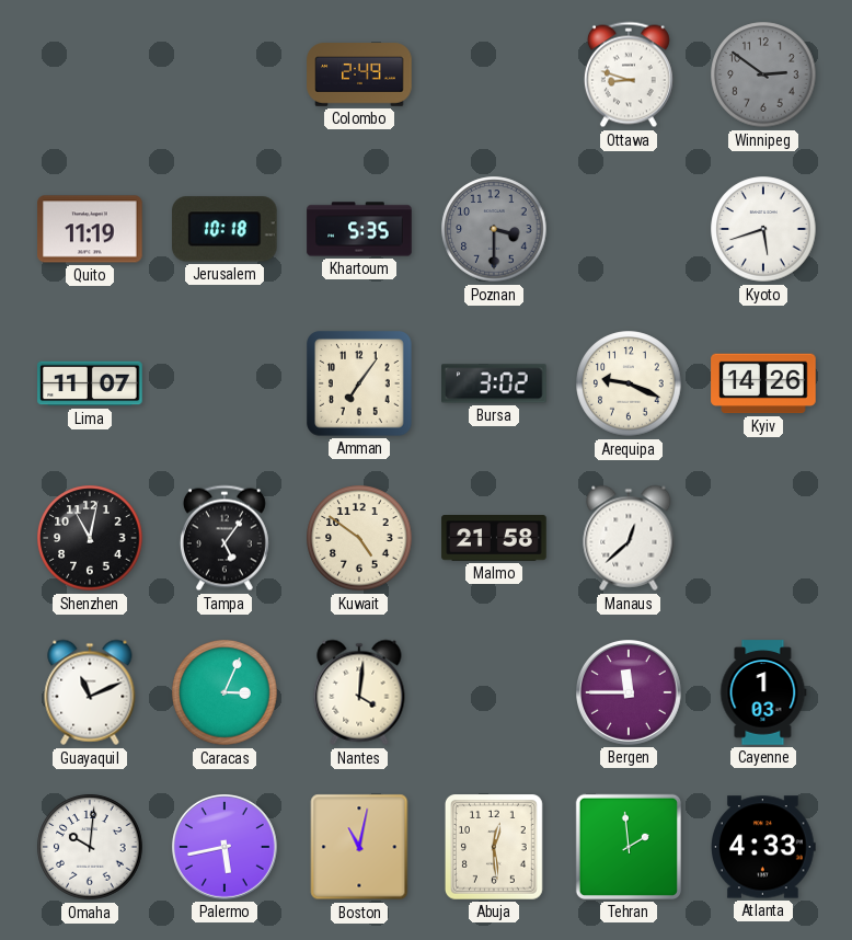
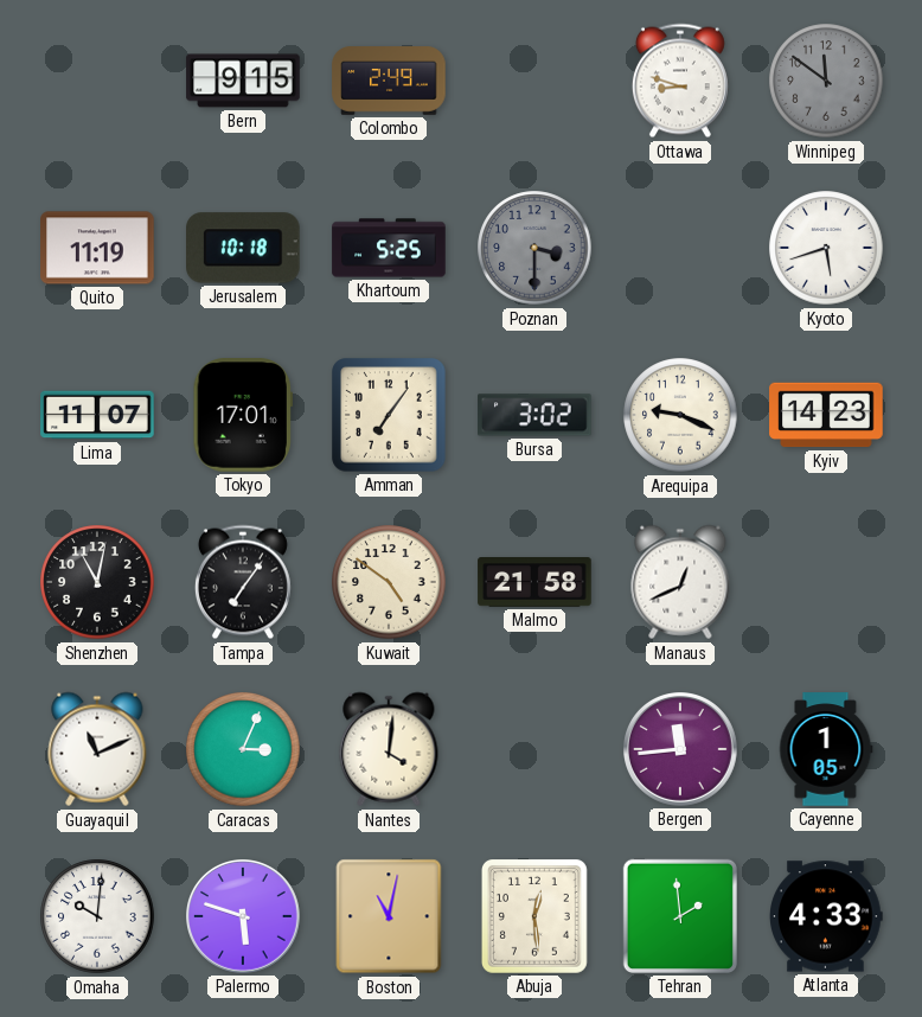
Bern: none -> 9:15
Winnipeg: 2:51 -> 11:51
Khartoum: 5:35 -> 5:25
Tokyo: none -> 17:01
Kyiv: 14:26 -> 14:23
Tampa: 5:06 -> 7:06
Manaus: 12:38 -> 12:41
Bergen: 11:45 -> 11:44
Cayenne: 1:03 -> 1:05
Palermo: 5:43 -> 5:48
